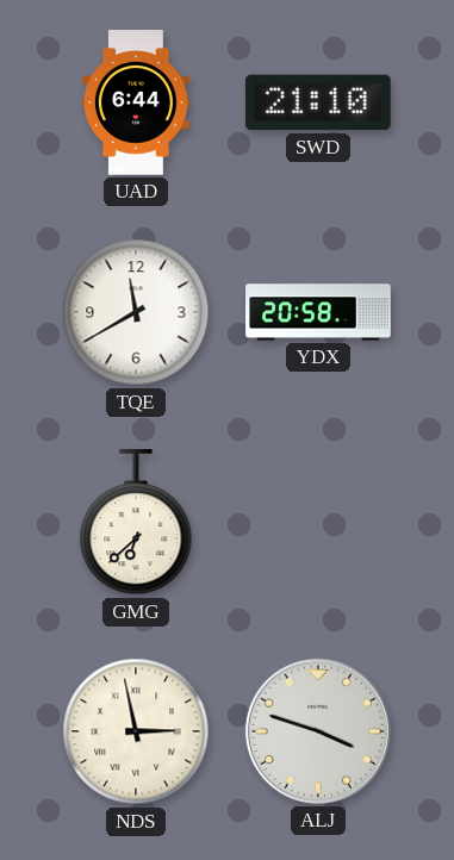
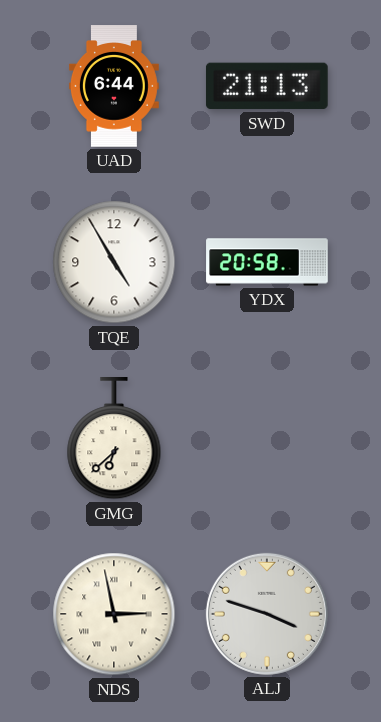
SWD: 21:10 -> 21:13
TQE: 11:40 -> 4:55
